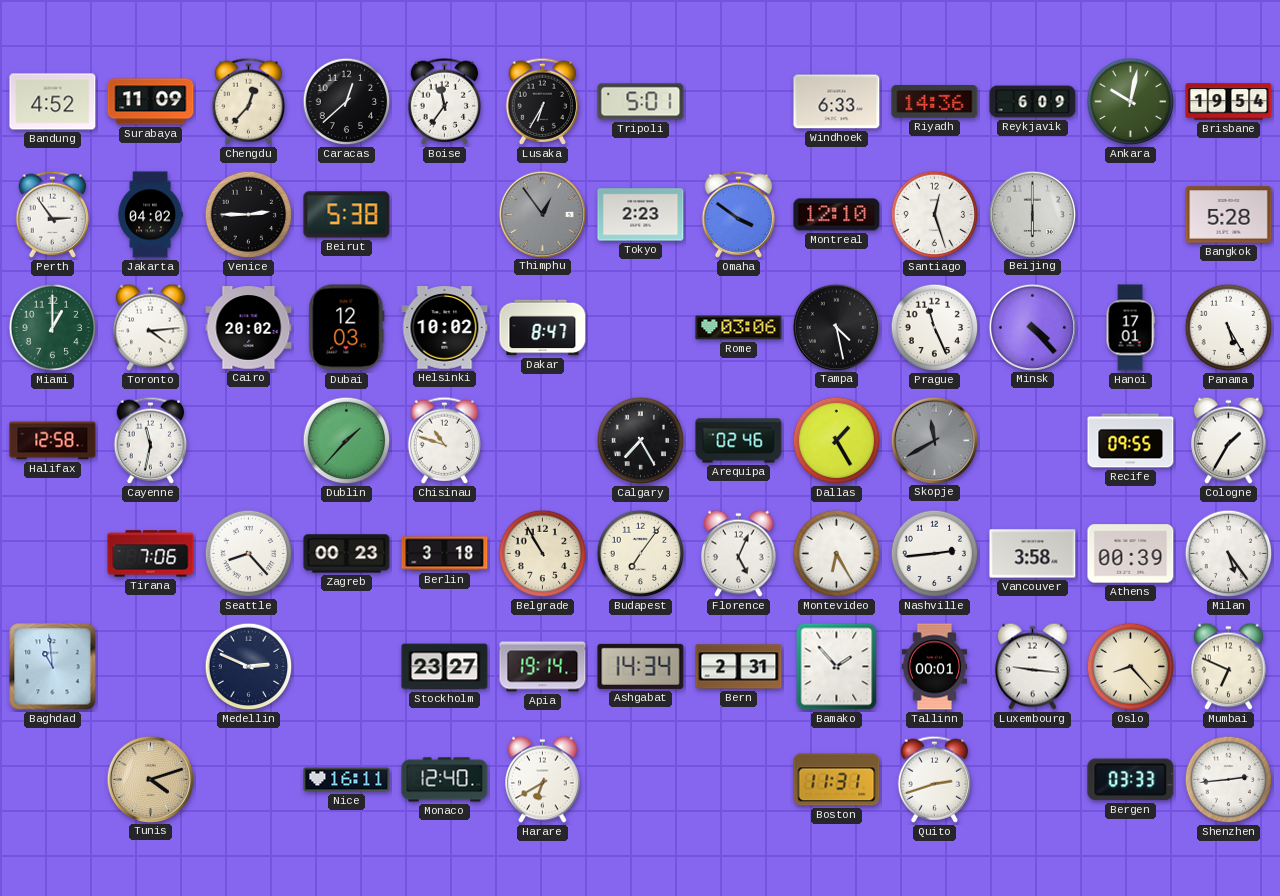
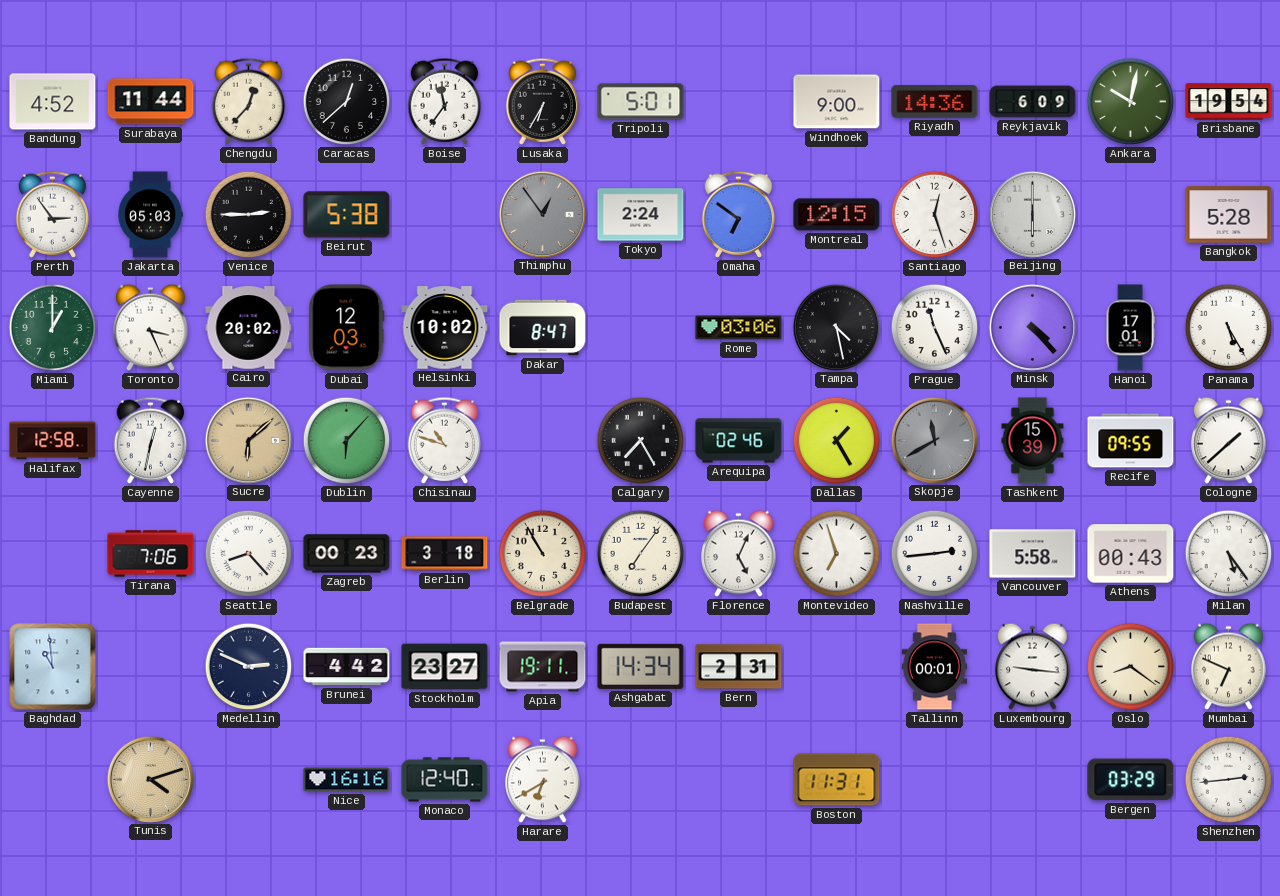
Surabaya: 11:09 -> 11:44
Windhoek: 6:33 -> 9:00
Jakarta: 04:02 -> 05:03
Tokyo: 2:23 -> 2:24
Omaha: 3:51 -> 6:51
Montreal: 12:10 -> 12:15
Toronto: 4:14 -> 3:26
Cayenne: 11:32 -> 12:32
Sucre: none -> 6:08
Dublin: 1:37 -> 6:07
Tashkent: none -> 15:39
Cologne: 1:35 -> 1:38
Montevideo: 6:25 -> 6:57
Vancouver: 3:58 -> 5:58
Athens: 00:39 -> 00:43
Brunei: none -> 4:42
Apia: 19:14 -> 19:11
Bamako: 1:53 -> none
Oslo: 8:23 -> 8:21
Nice: 16:11 -> 16:16
Quito: 2:42 -> none
Bergen: 03:33 -> 03:29
